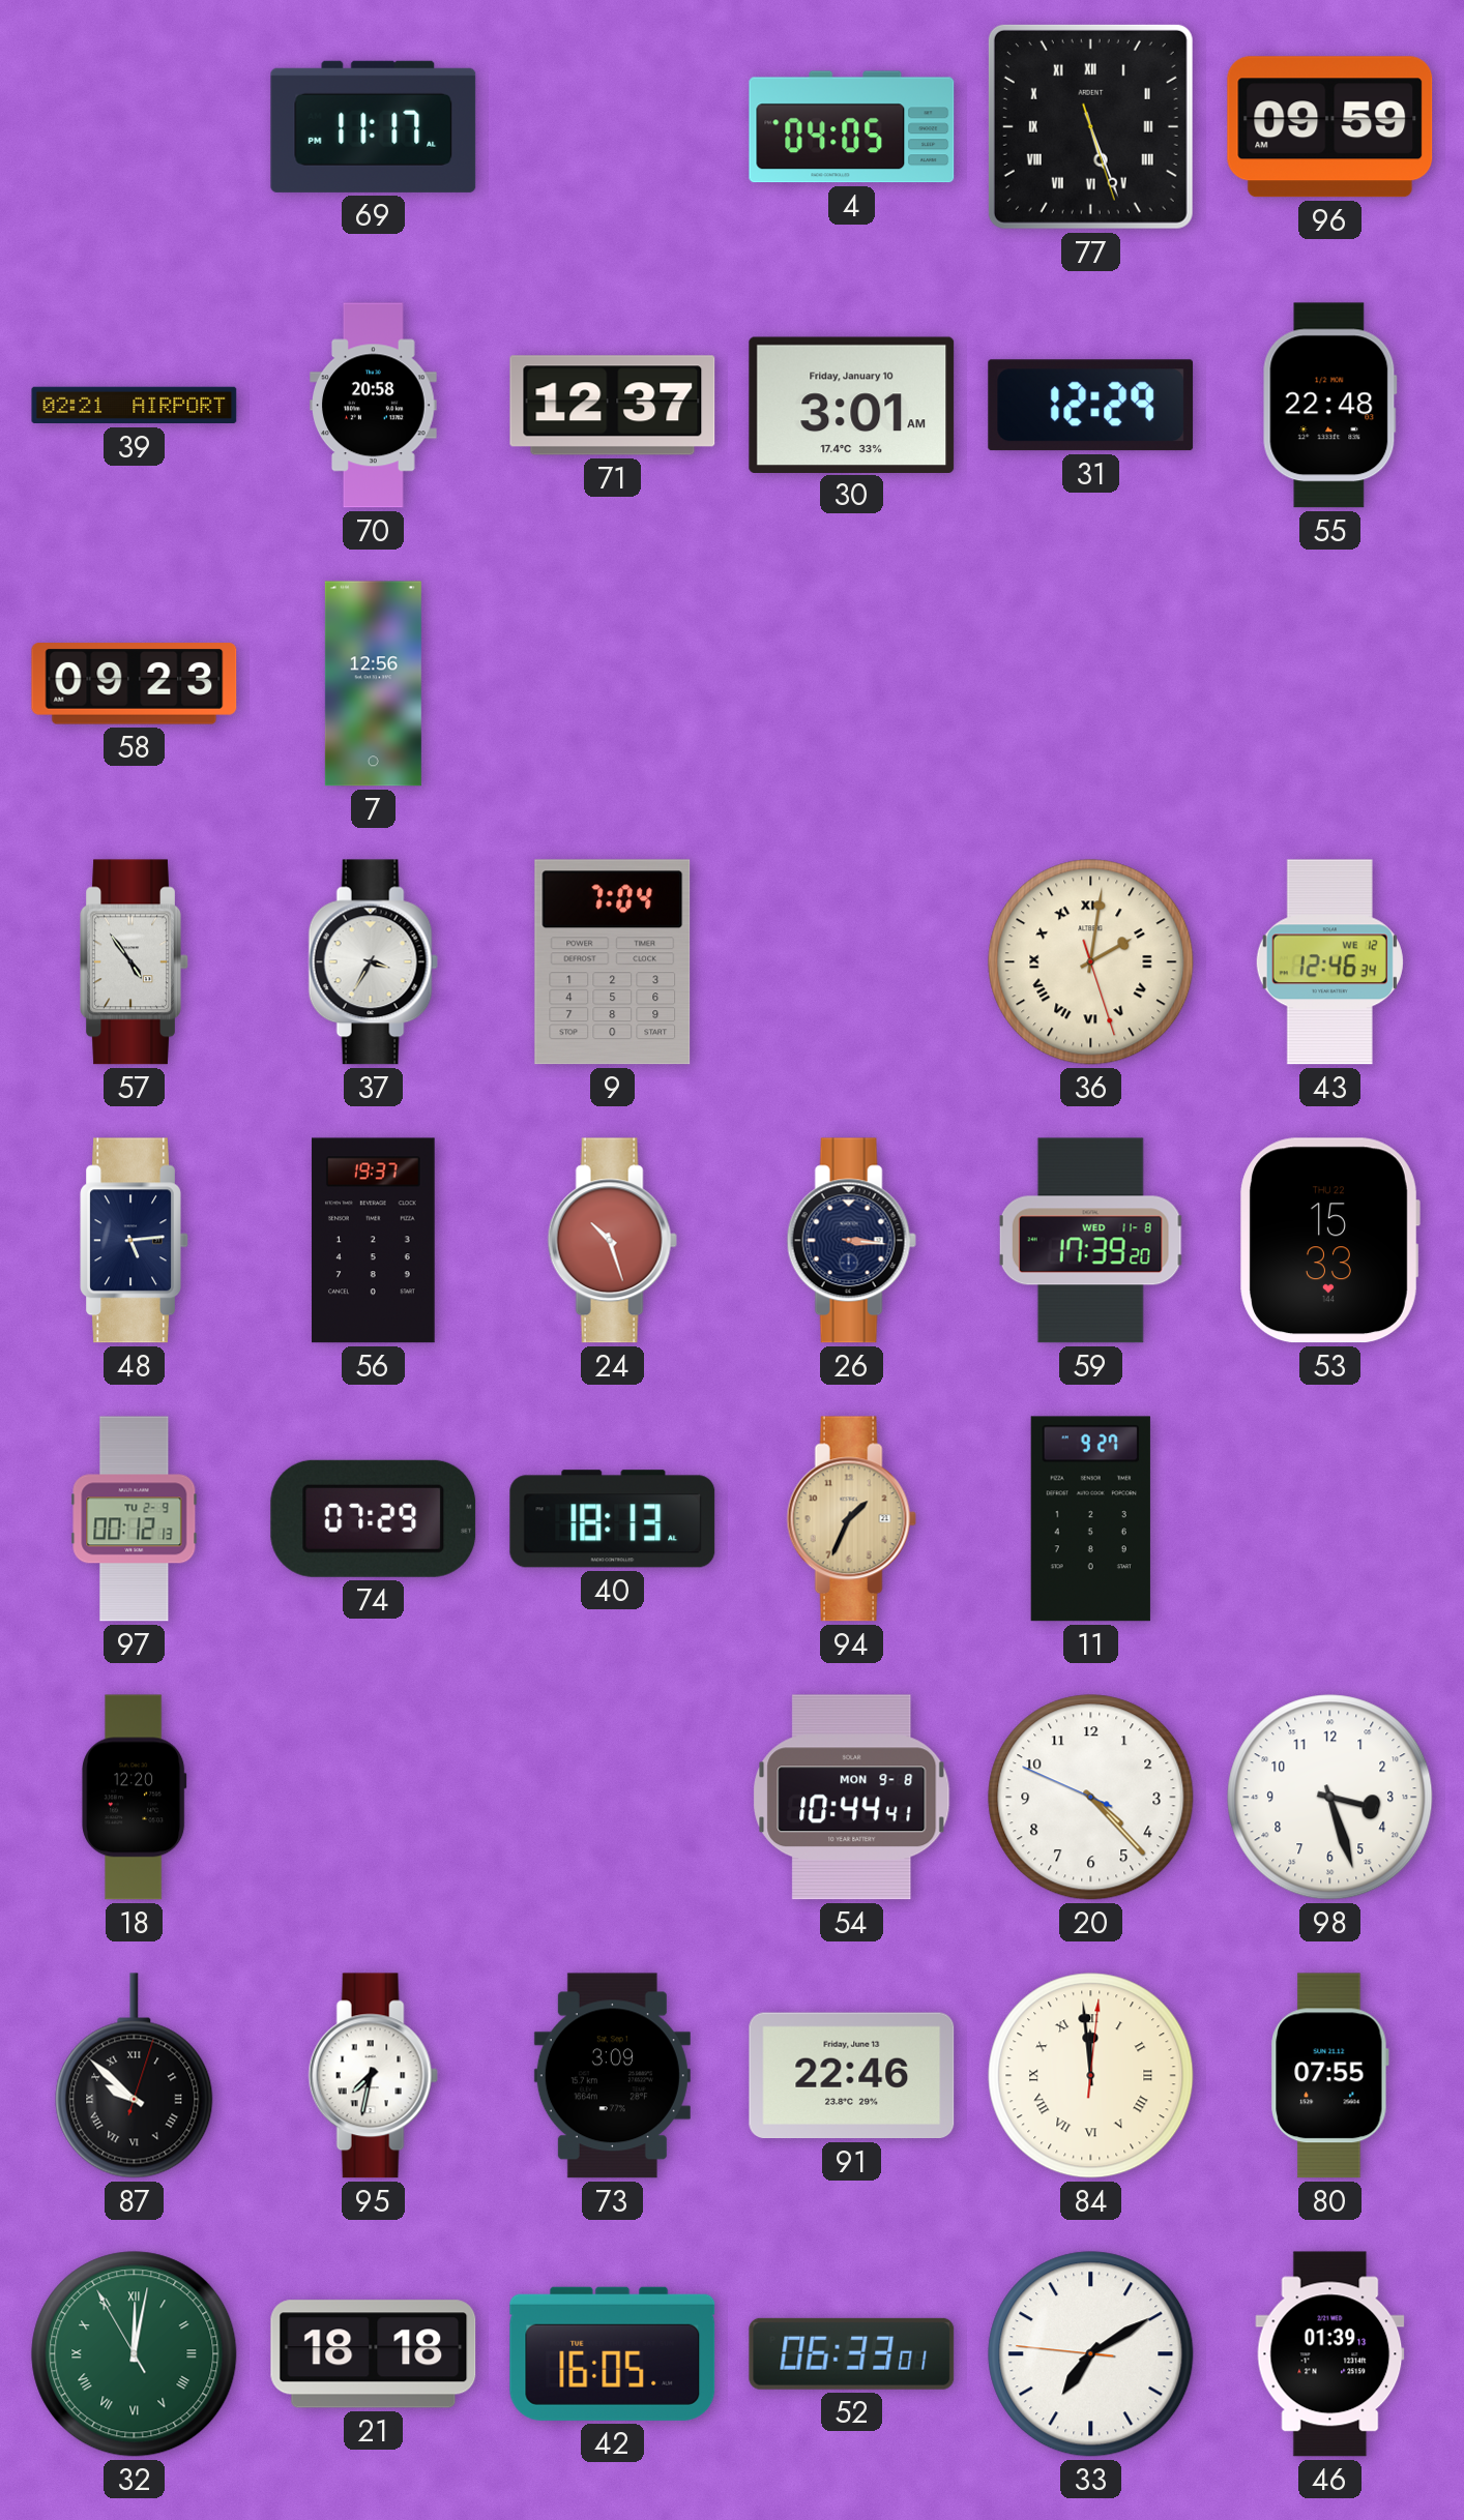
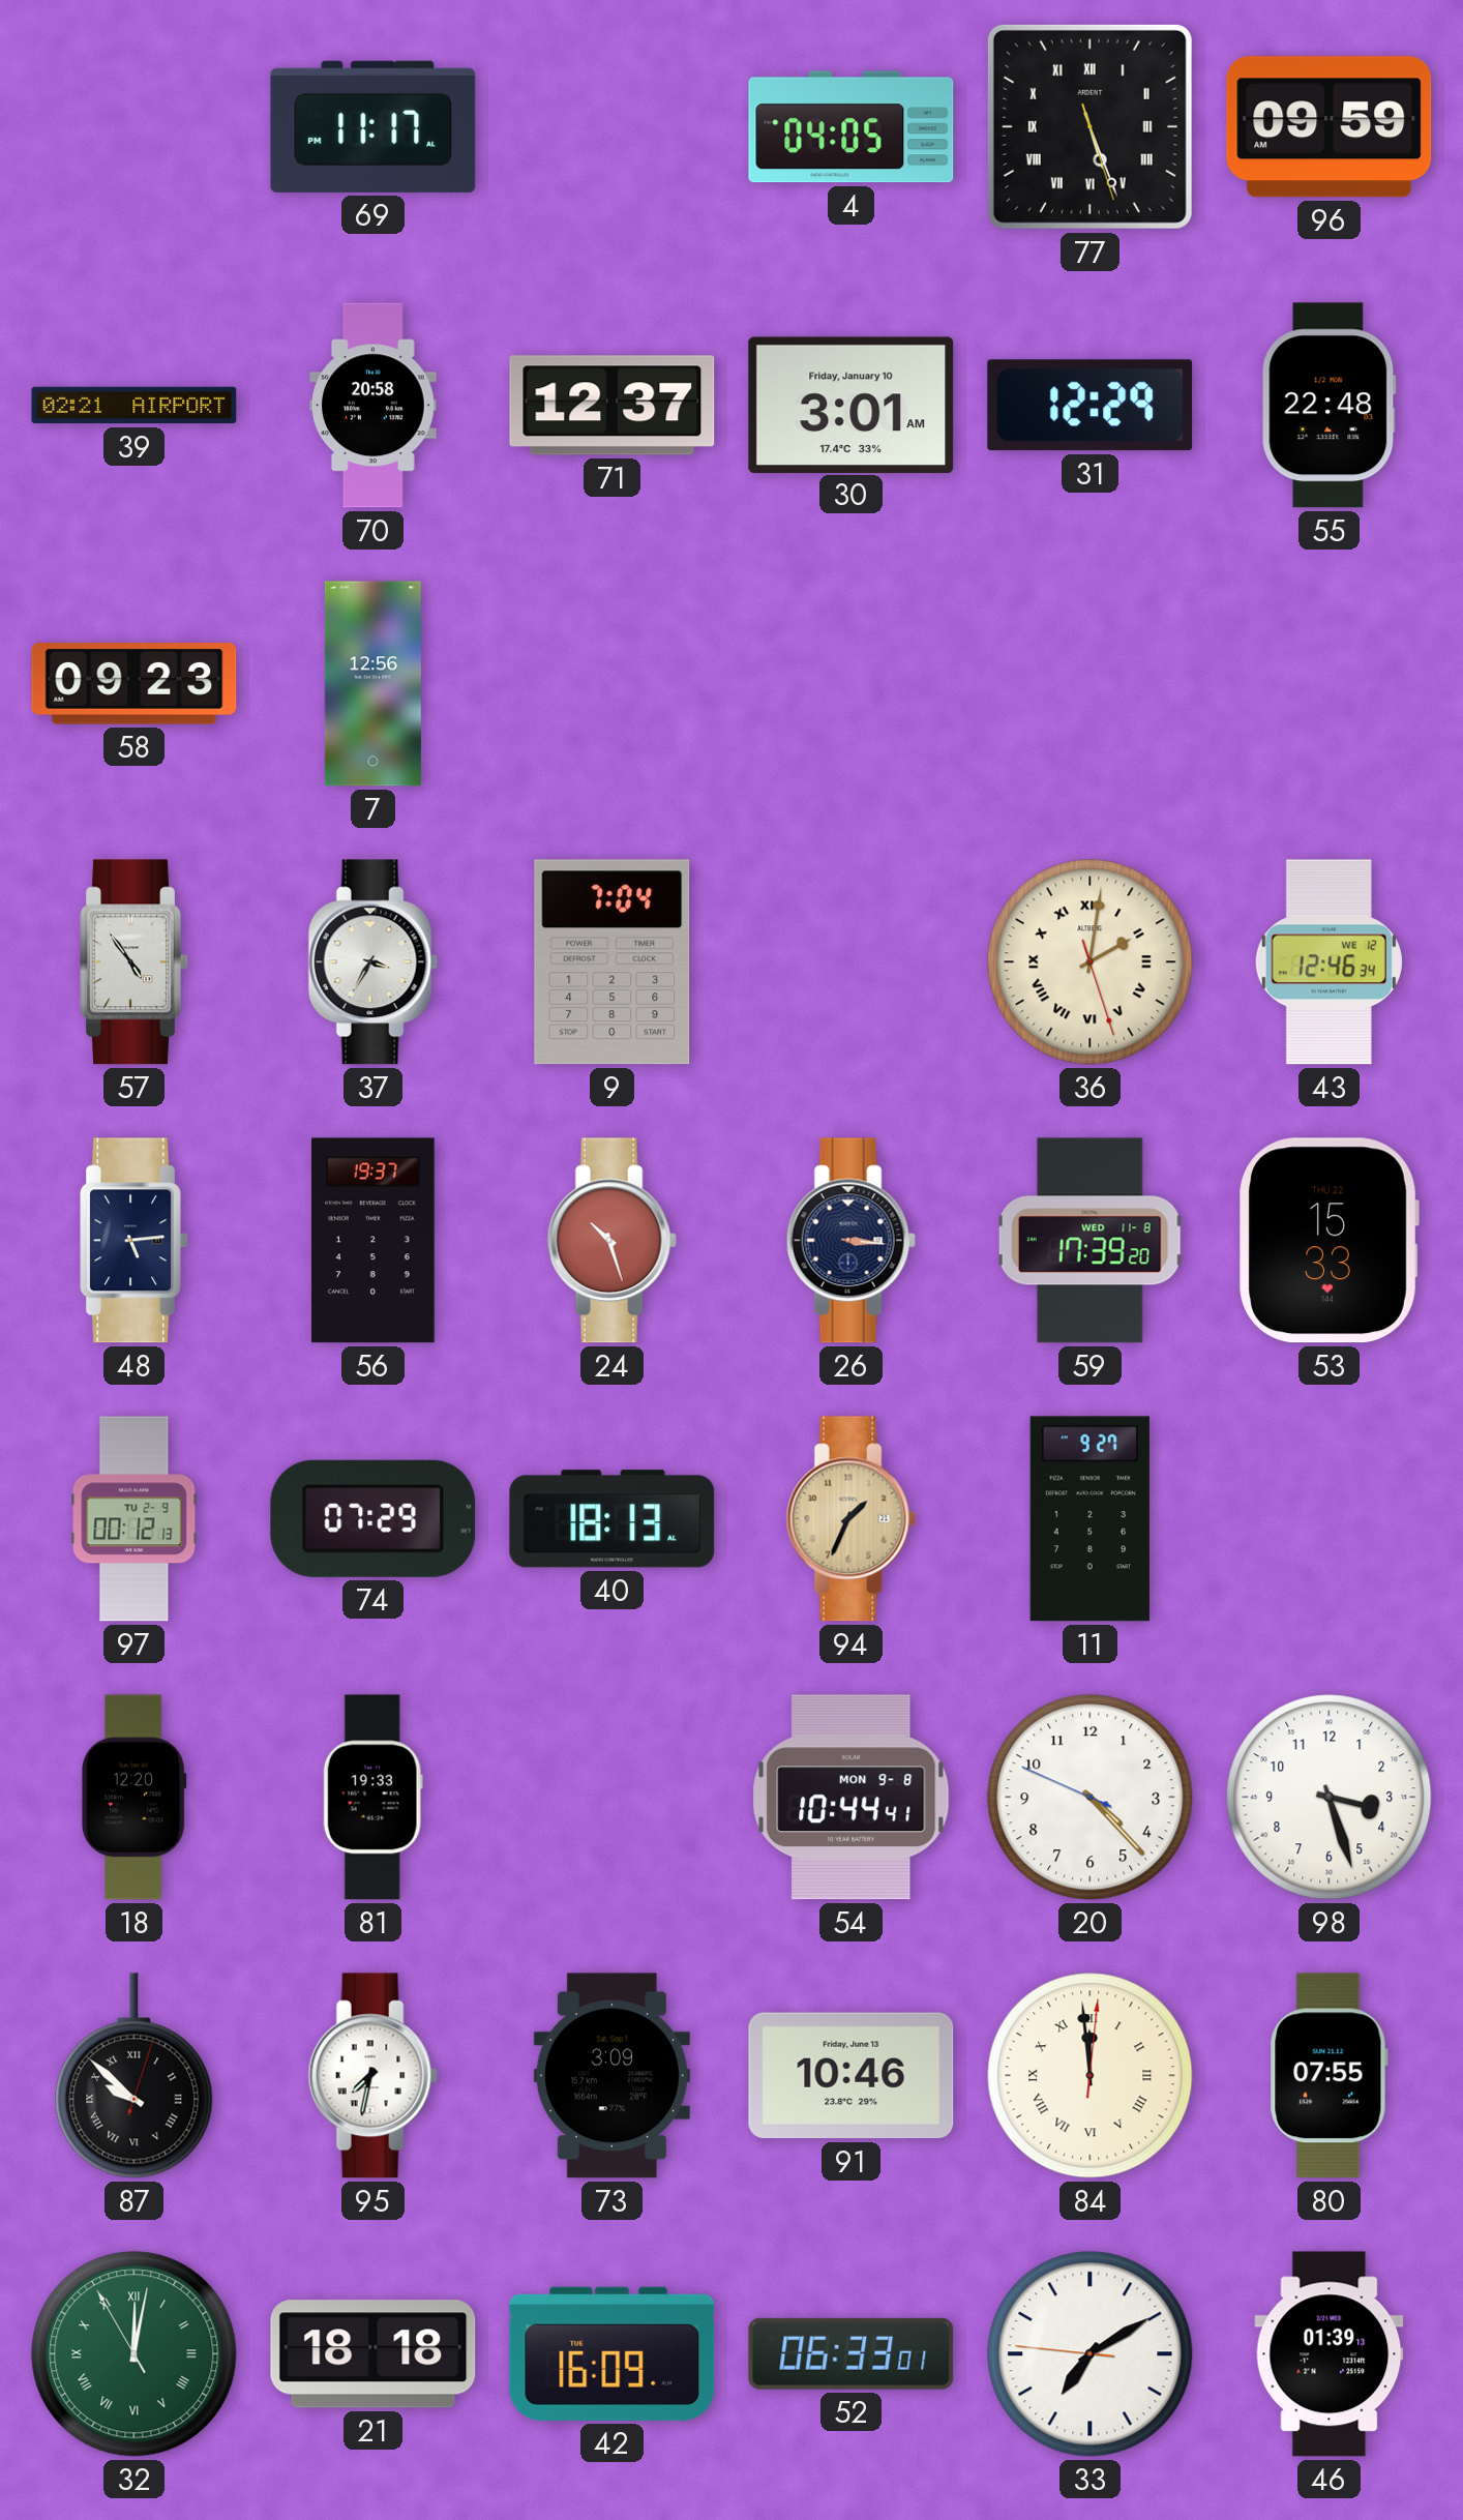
81: none -> 19:33
91: 22:46 -> 10:46
42: 16:05 -> 16:09
